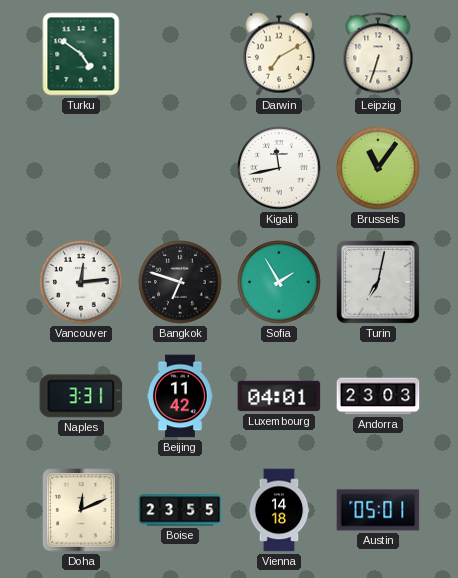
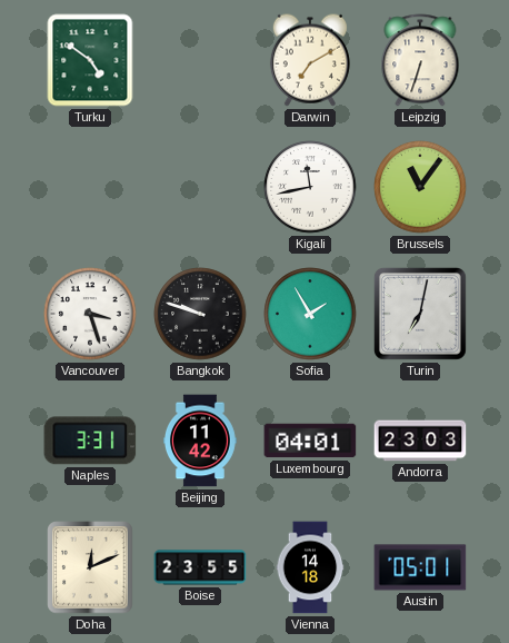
Vancouver: 12:14 -> 3:27
Bangkok: 6:48 -> 9:48
